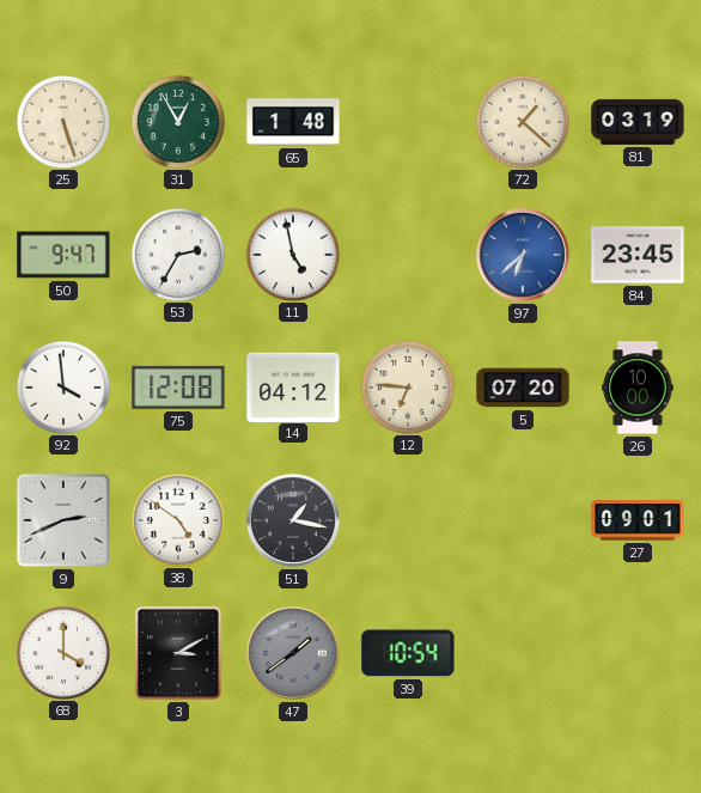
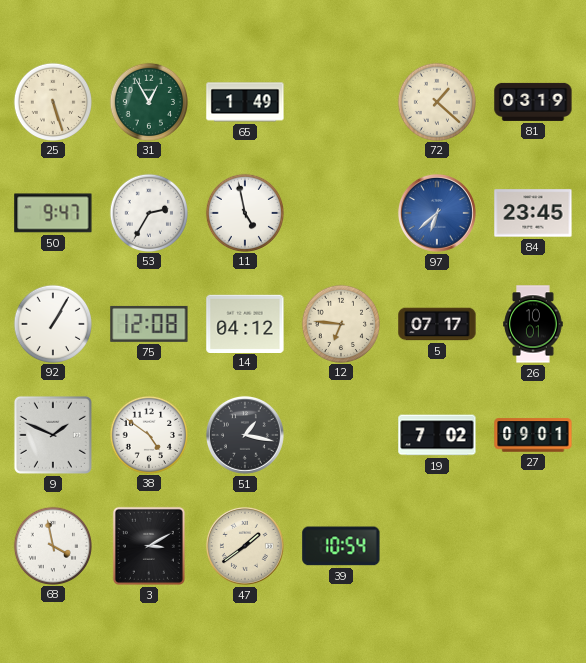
65: 1:48 -> 1:49
92: 3:59 -> 1:05
5: 07:20 -> 07:17
26: 10:00 -> 10:01
9: 2:41 -> 1:49
19: none -> 7:02
68: 4:00 -> 3:58
47 dial: grey -> cream
